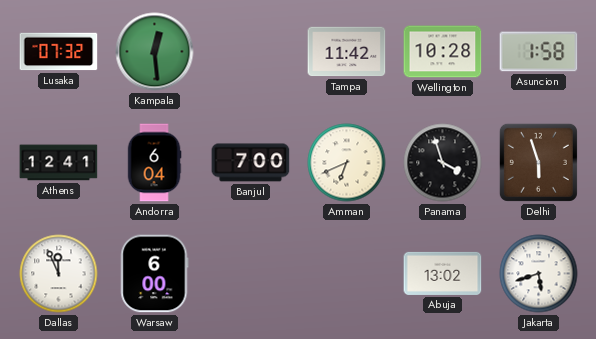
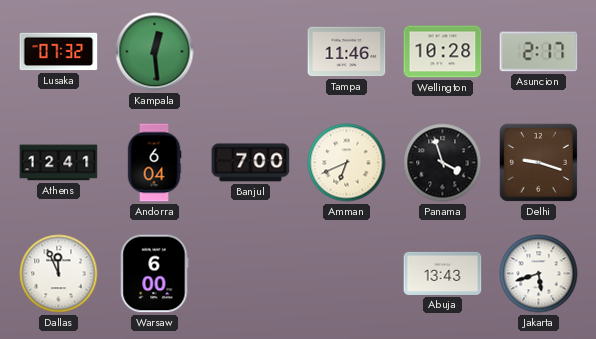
Tampa: 11:42 -> 11:46
Asuncion: 1:58 -> 2:17
Delhi: 5:57 -> 9:18
Abuja: 13:02 -> 13:43
